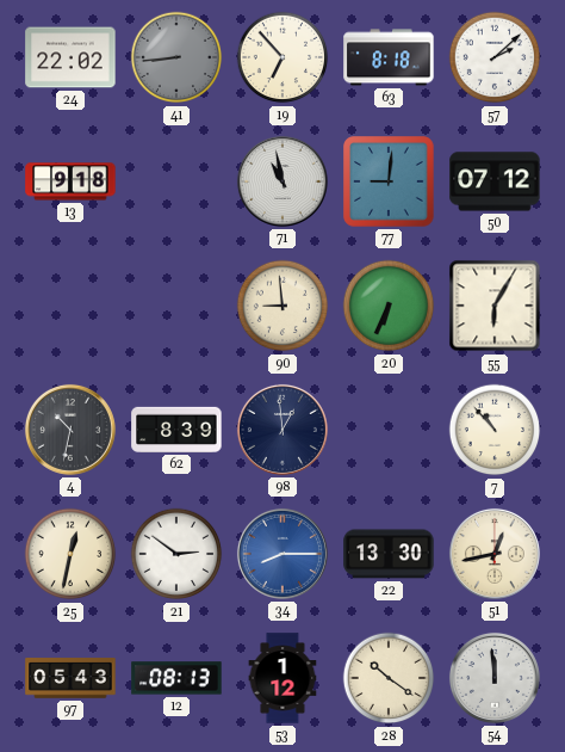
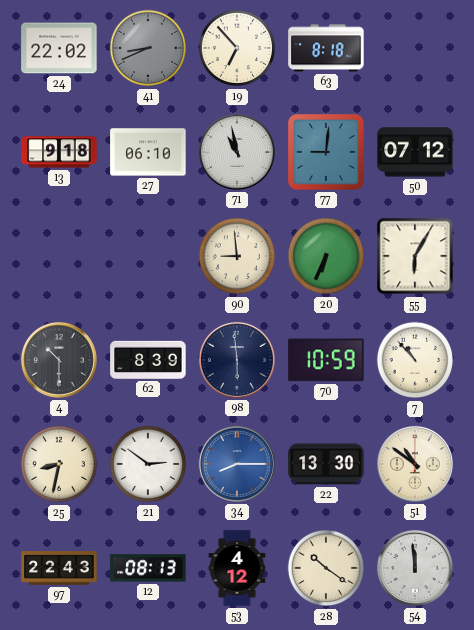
41: 8:44 -> 8:41
57: 2:08 -> none
27: none -> 06:10
4: 10:32 -> 10:30
98: 12:59 -> 5:59
70: none -> 10:59
25: 12:32 -> 8:32
51: 12:43 -> 10:51
97: 05:43 -> 22:43
53: 1:12 -> 4:12
